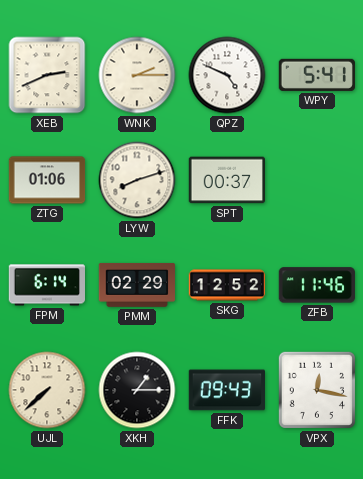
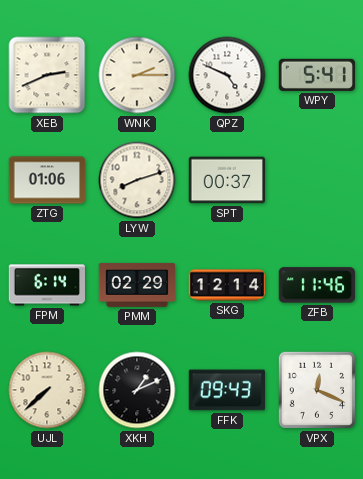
SKG: 12:52 -> 12:14
XKH: 1:15 -> 1:11
VPX: 12:17 -> 12:19
